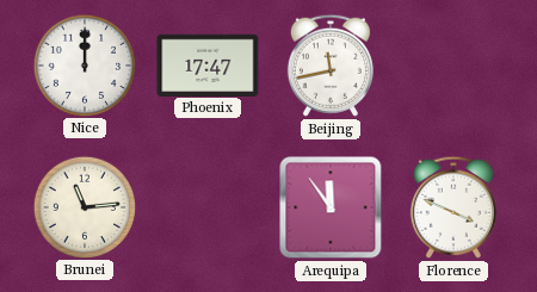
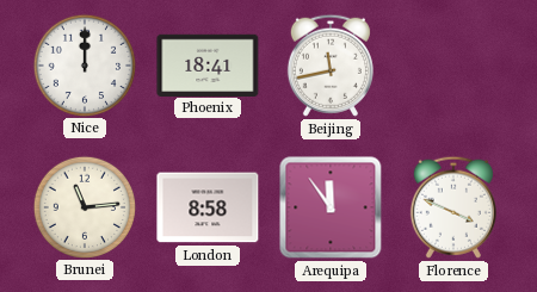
Phoenix: 17:47 -> 18:41
London: none -> 8:58
